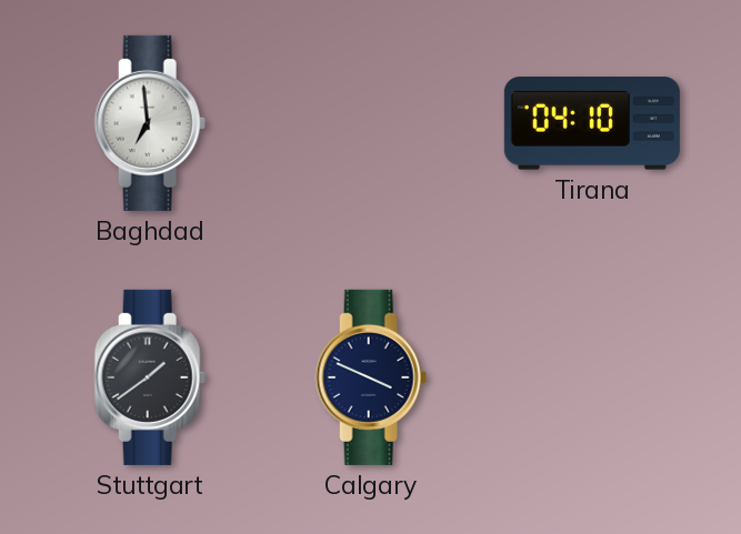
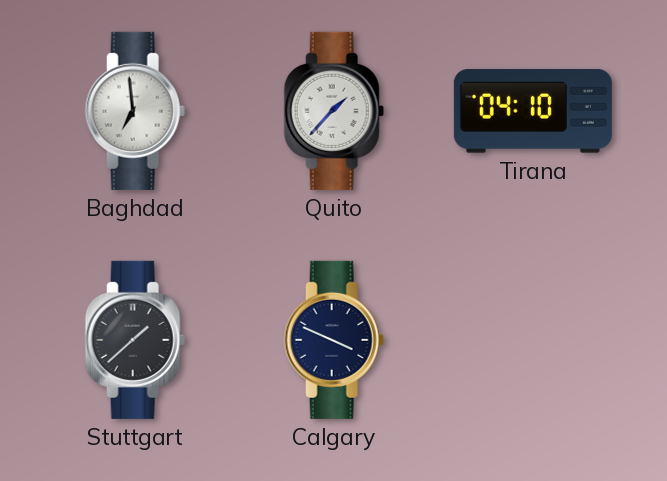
Quito: none -> 1:37
Stuttgart: 1:39 -> 1:38
